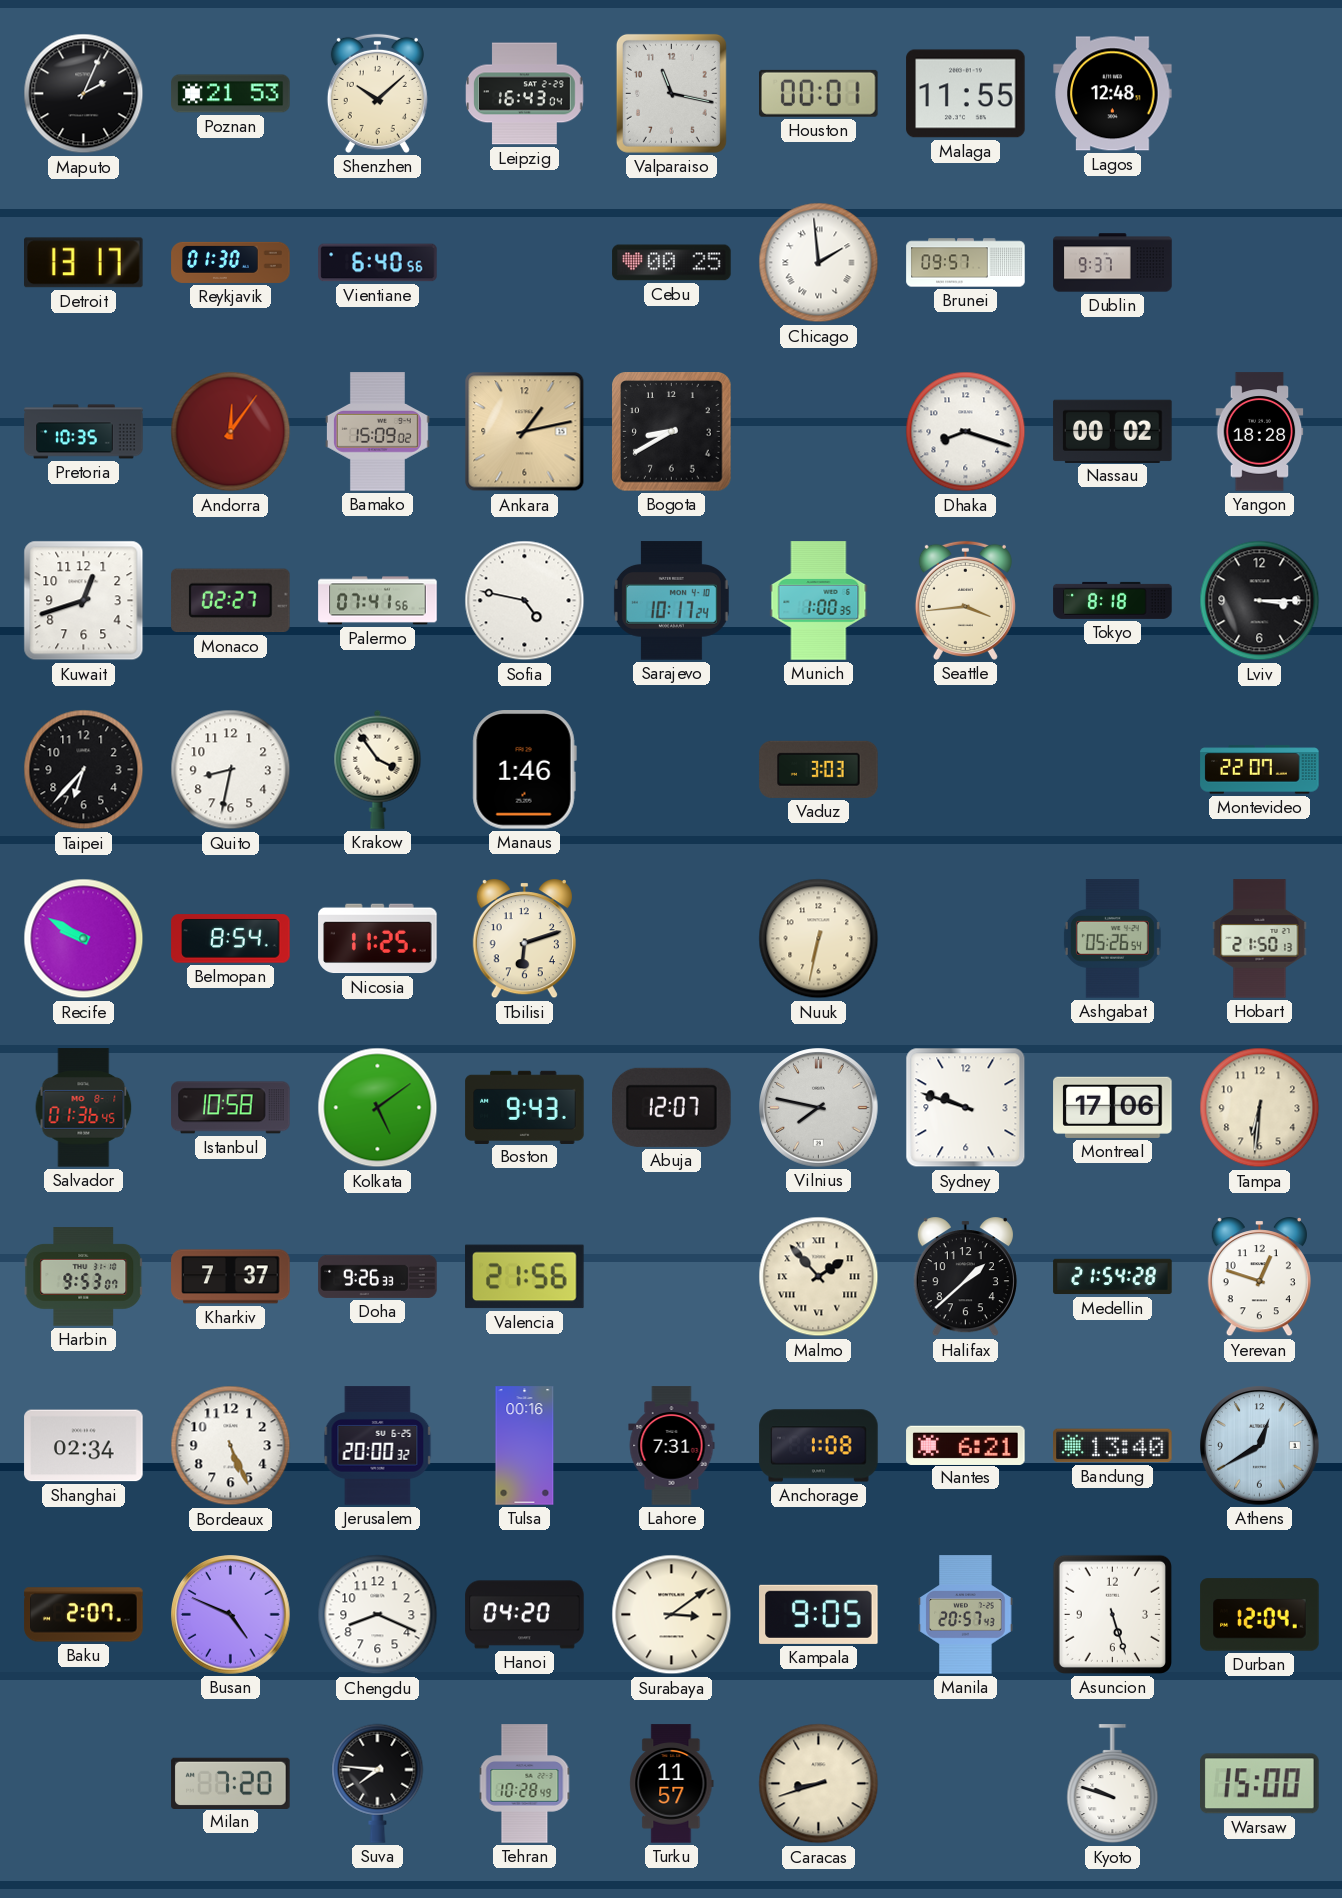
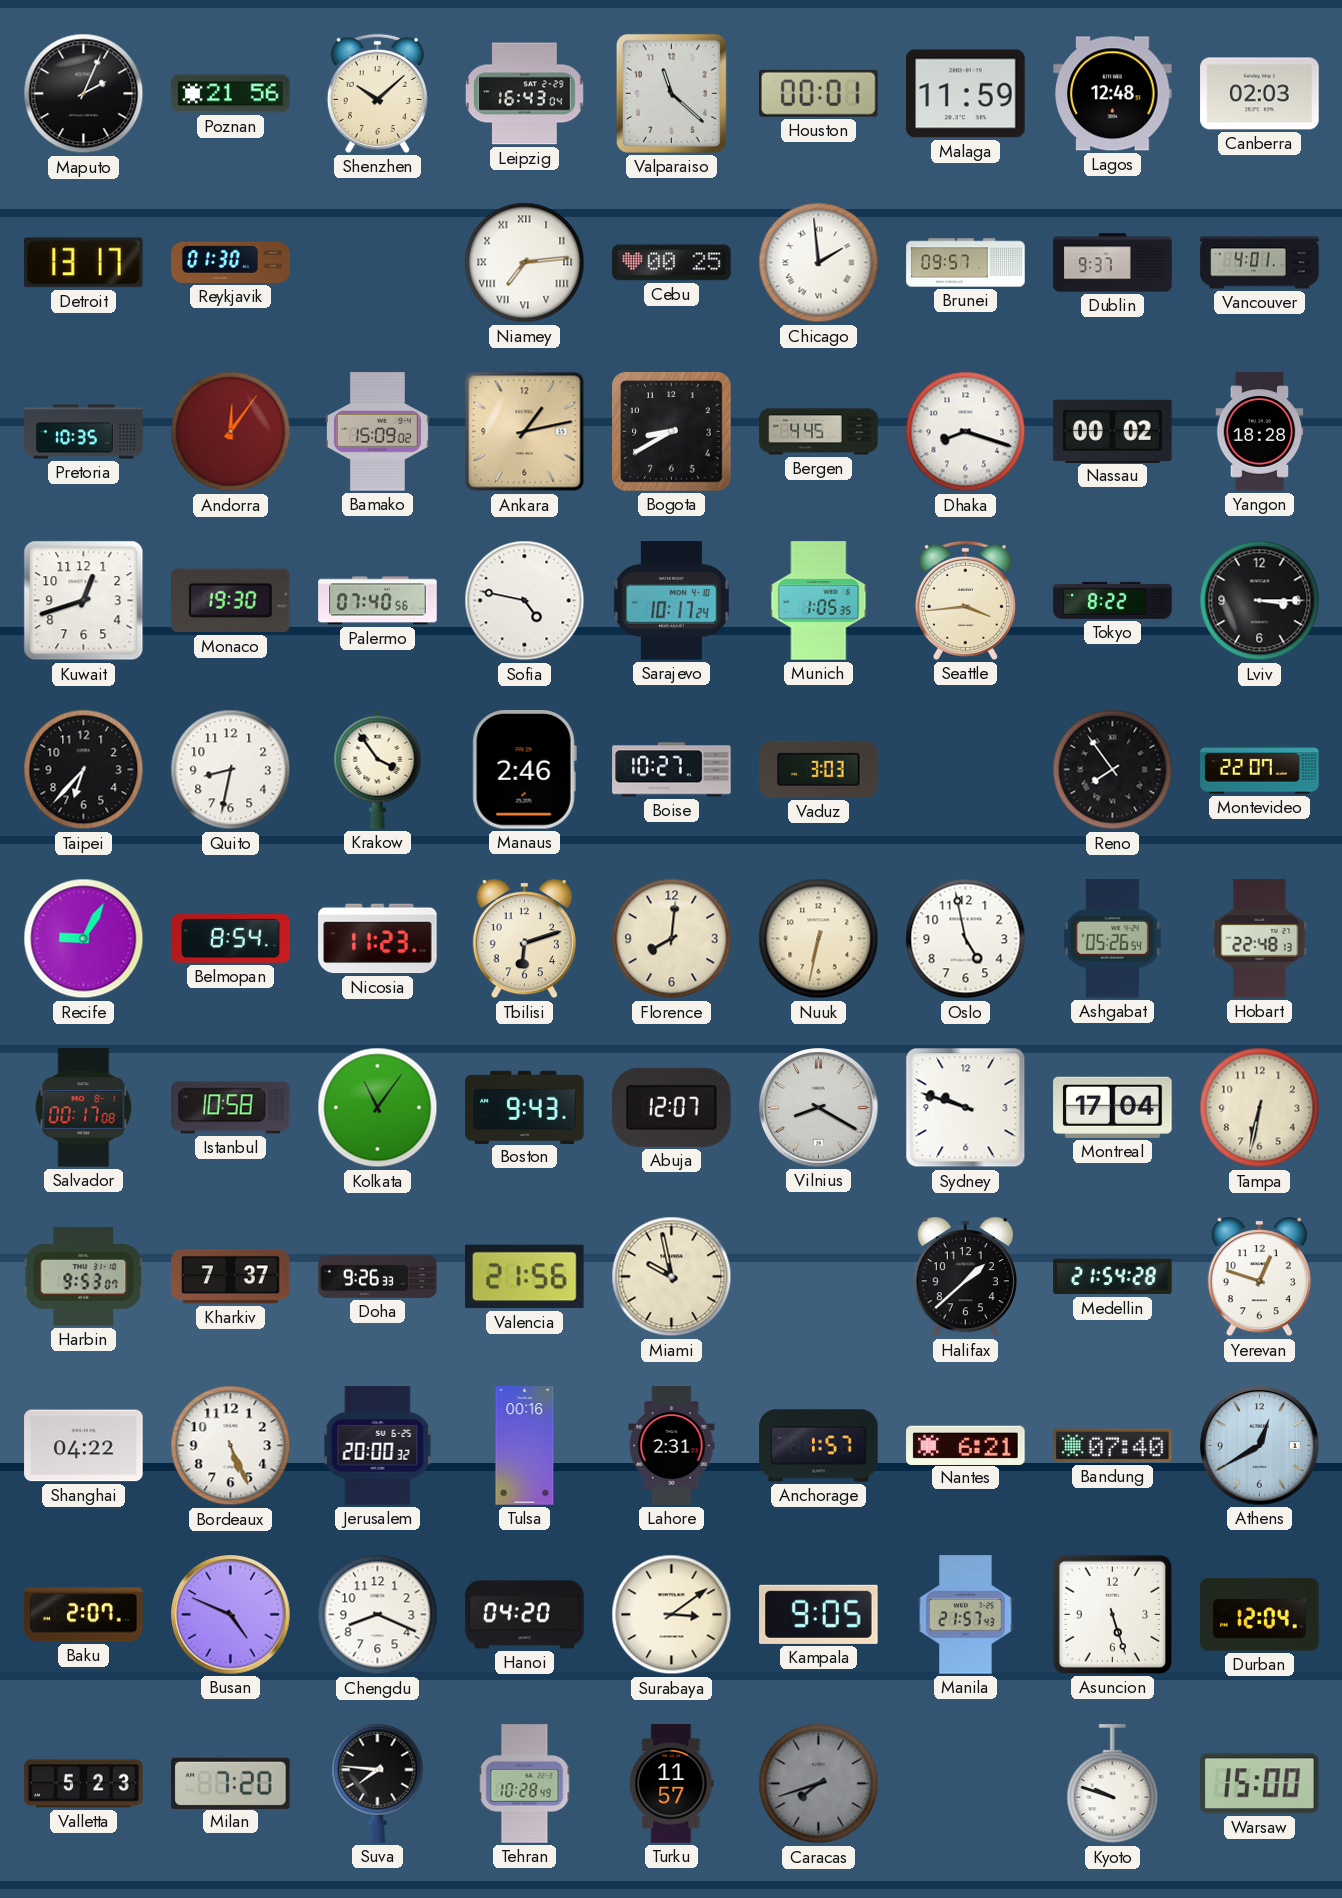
Poznan: 21:53 -> 21:56
Valparaiso: 11:17 -> 11:22
Malaga: 11:55 -> 11:59
Canberra: none -> 02:03
Vientiane: 6:40 -> none
Niamey: none -> 7:14
Vancouver: none -> 4:01
Bergen: none -> 4:45
Monaco: 02:27 -> 19:30
Palermo: 07:41 -> 07:40
Munich: 1:00 -> 1:05
Tokyo: 8:18 -> 8:22
Manaus: 1:46 -> 2:46
Boise: none -> 10:27
Reno: none -> 7:54
Recife: 9:50 -> 9:05
Nicosia: 11:25 -> 11:23
Florence: none -> 8:01
Oslo: none -> 4:58
Hobart: 21:50 -> 22:48
Salvador: 01:36 -> 00:17
Kolkata: 5:09 -> 11:06
Vilnius: 7:47 -> 8:20
Montreal: 17:06 -> 17:04
Tampa: 6:31 -> 6:32
Miami: none -> 9:58
Malmo: 1:53 -> none
Shanghai: 02:34 -> 04:22
Lahore: 7:31 -> 2:31
Anchorage: 1:08 -> 1:57
Bandung: 13:40 -> 07:40
Manila: 20:57 -> 21:57
Valletta: none -> 5:23
Caracas: 8:42 -> 7:42
Caracas dial: cream -> grey
